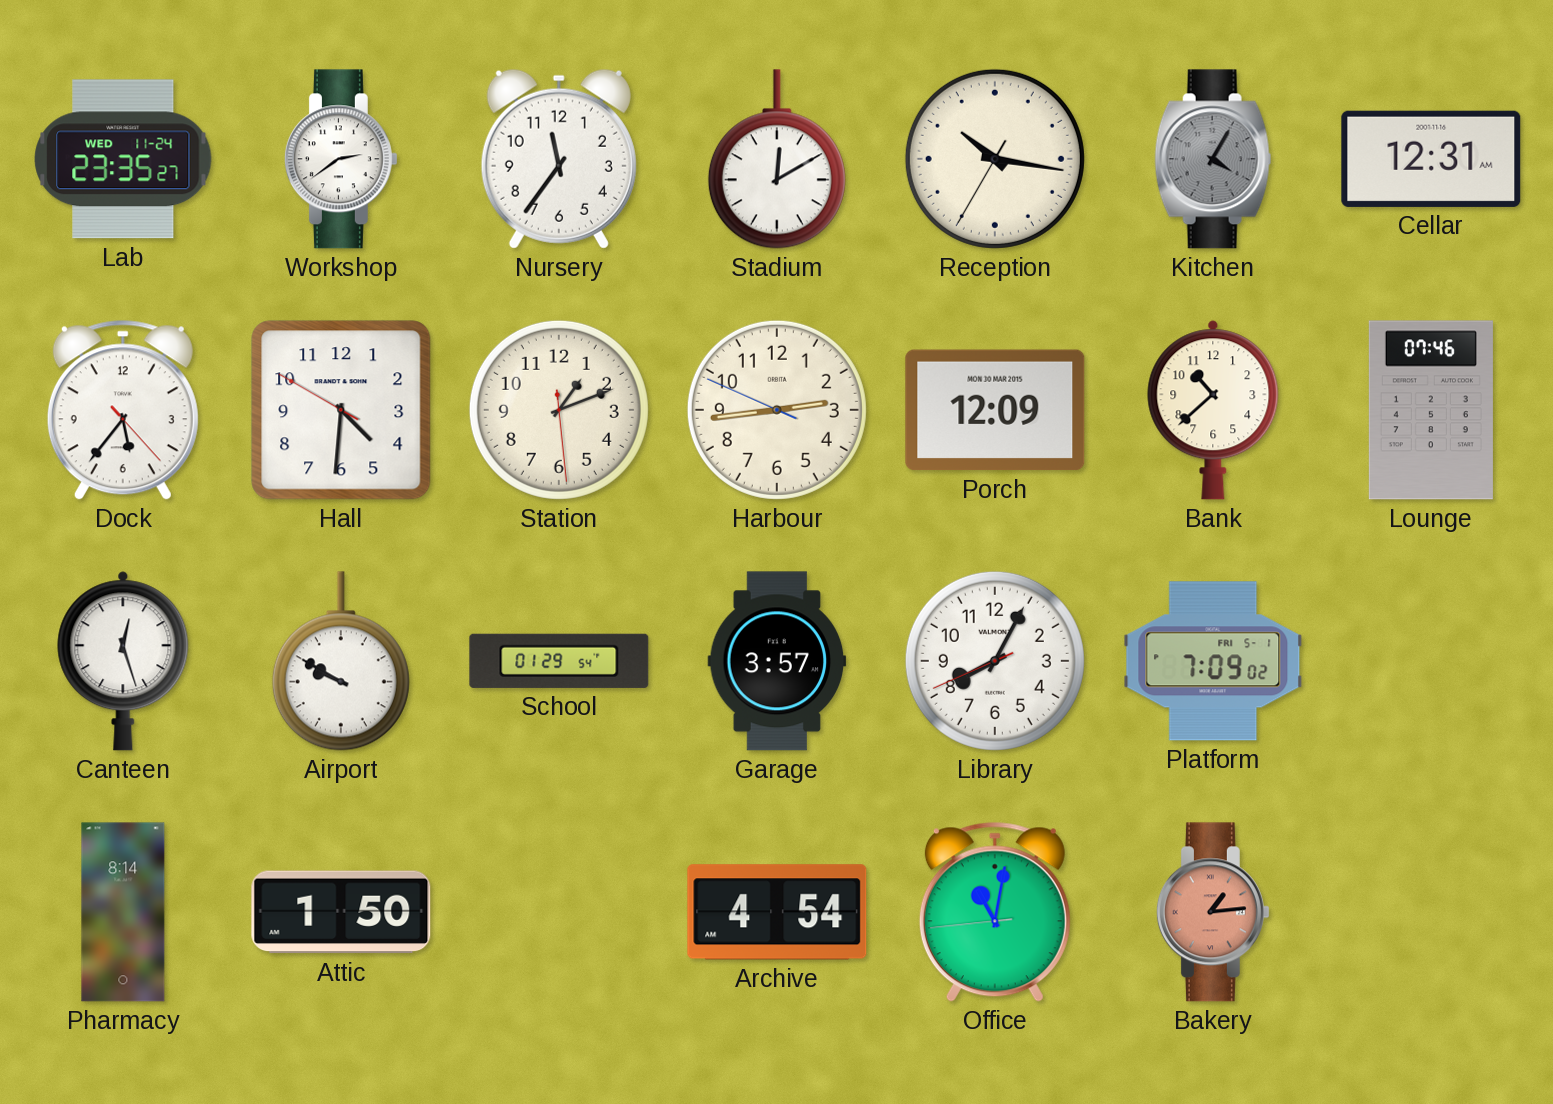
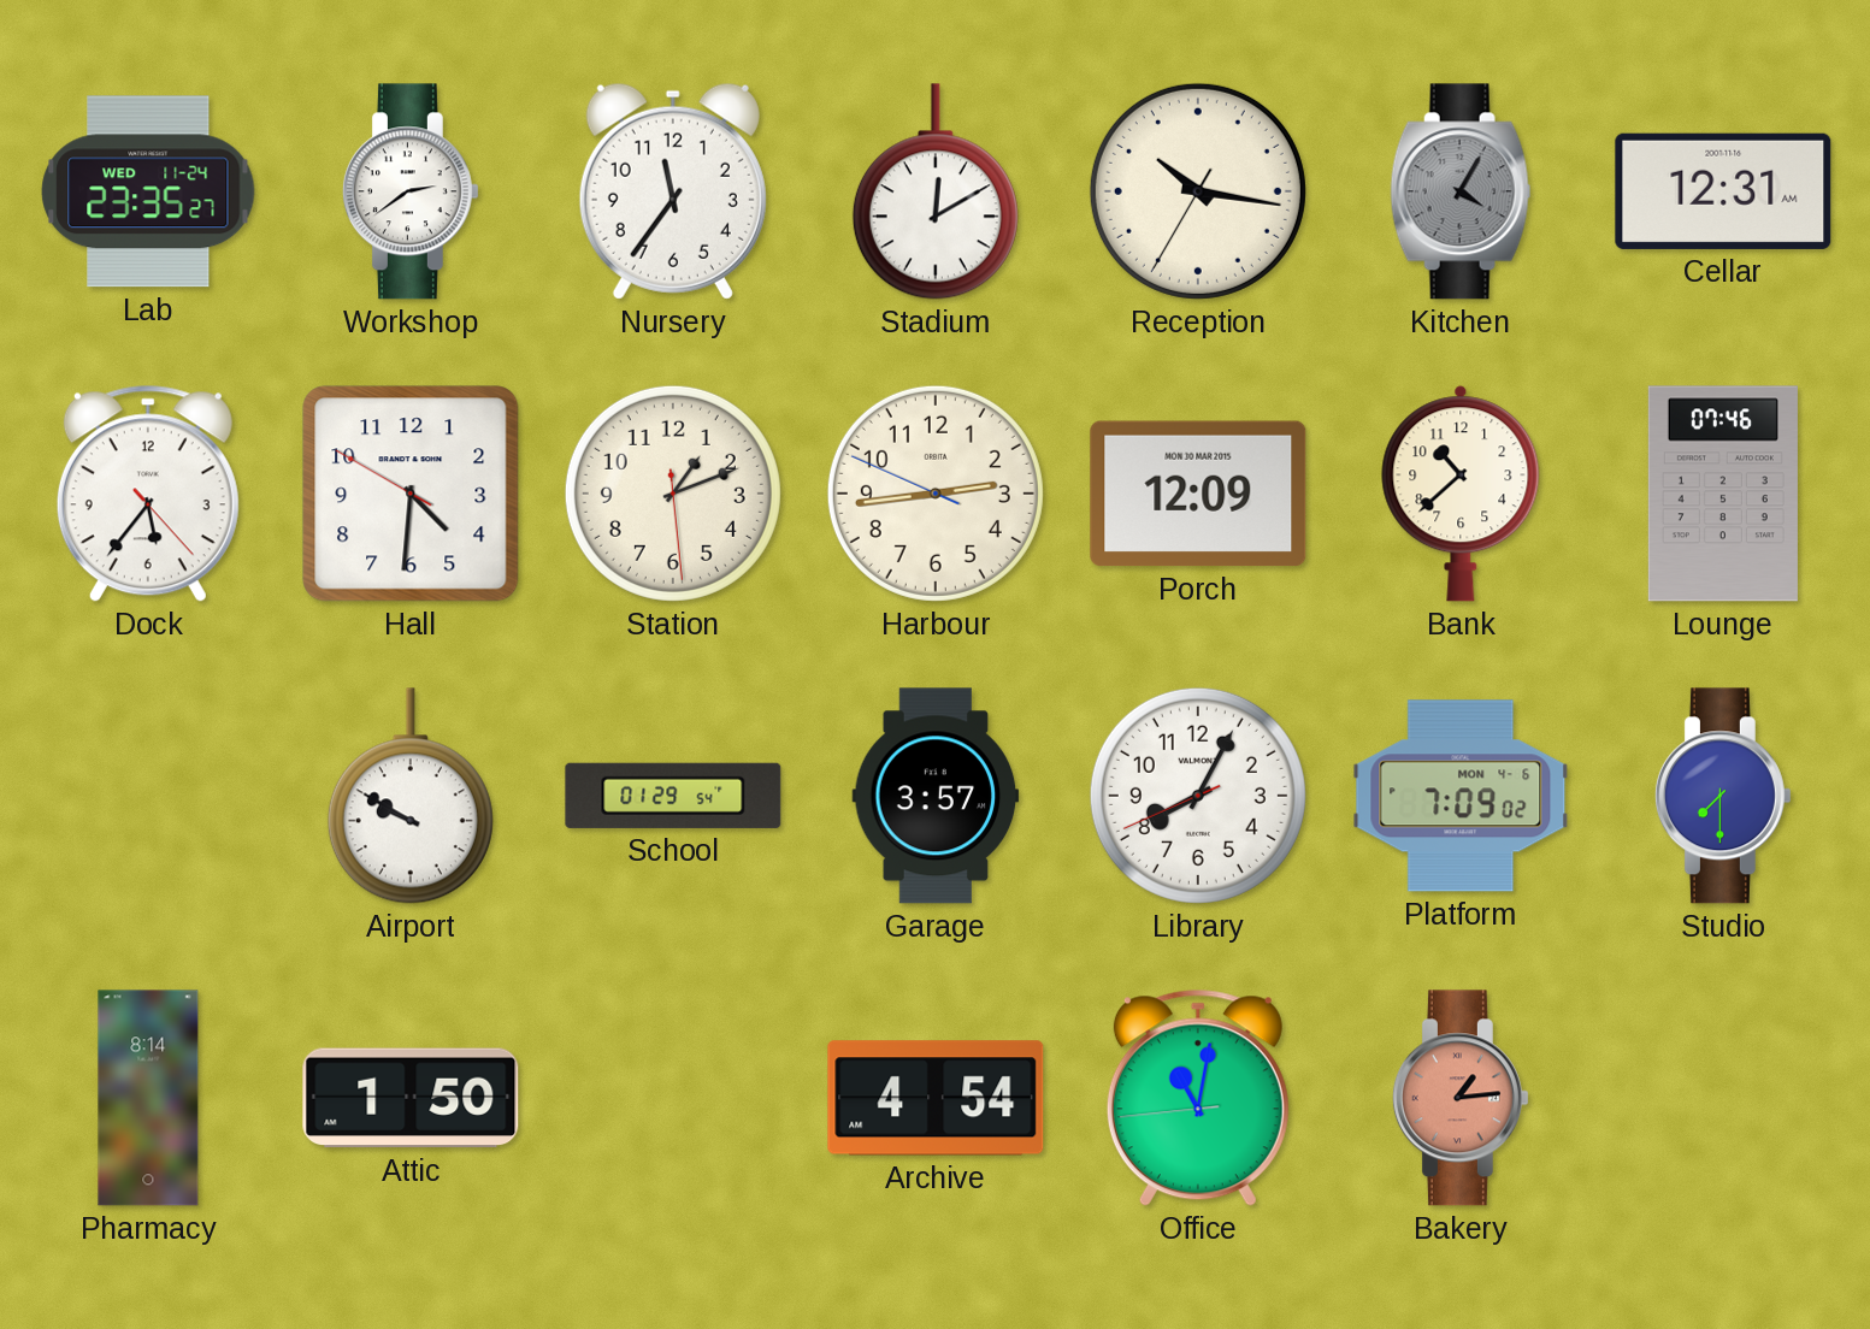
Canteen: 12:27 -> none
Platform date: FRI 5-1 -> MON 4-6
Studio: none -> 7:30
